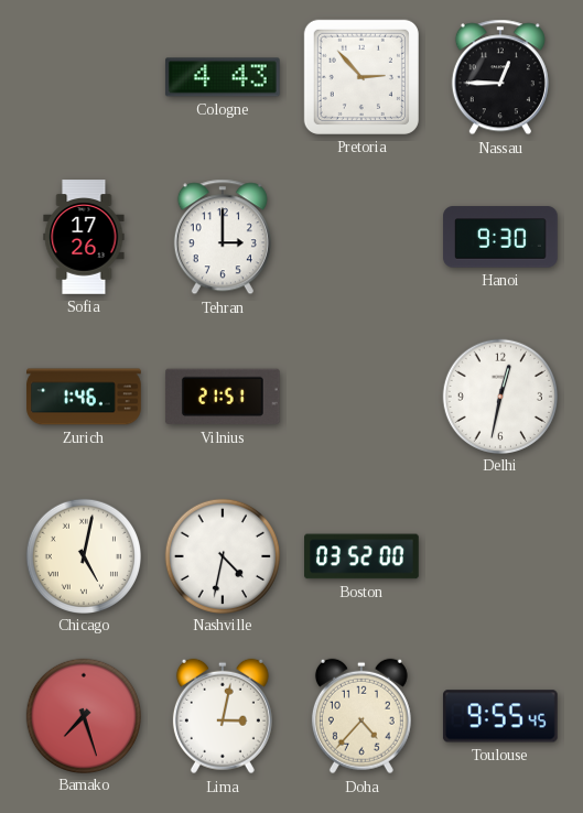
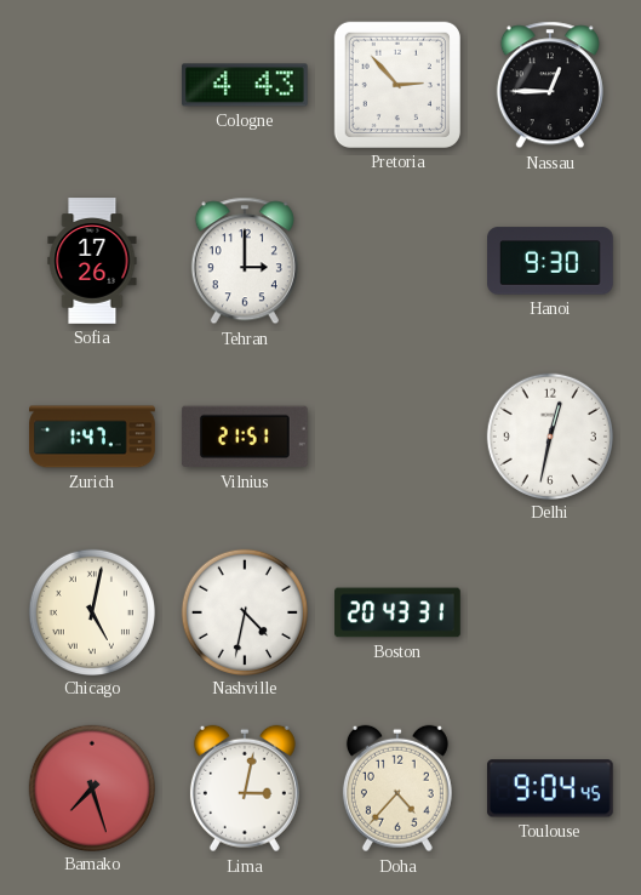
Zurich: 1:46 -> 1:47
Boston: 03:52 -> 20:43
Toulouse: 9:55 -> 9:04
